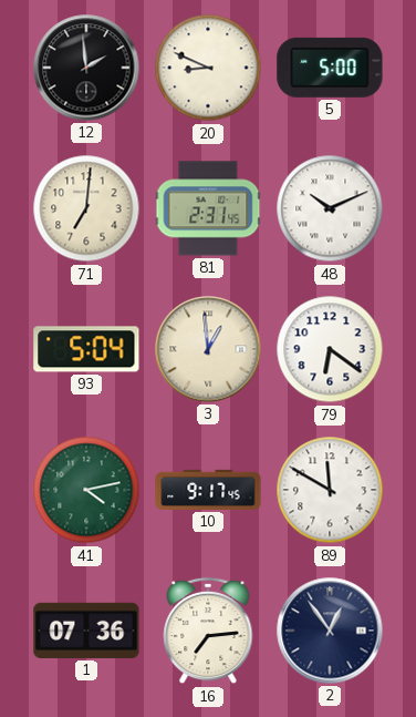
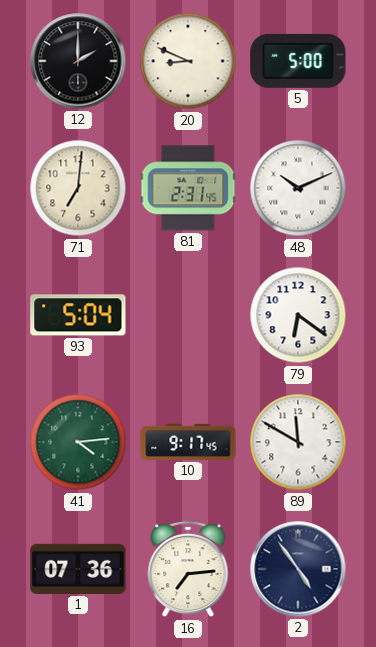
12: 1:59 -> 2:00
3: 12:59 -> none
41: 4:13 -> 4:14
2: 12:54 -> 4:54
